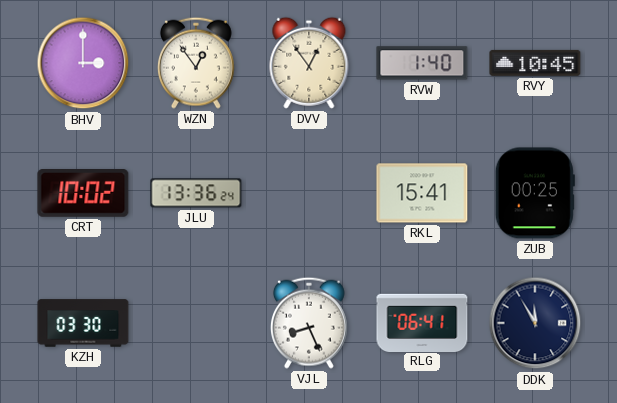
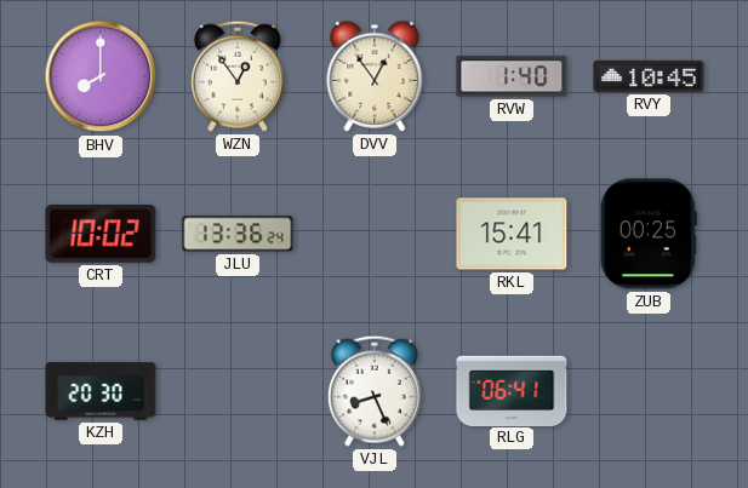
BHV: 3:00 -> 8:00
KZH: 03:30 -> 20:30
DDK: 11:55 -> none
